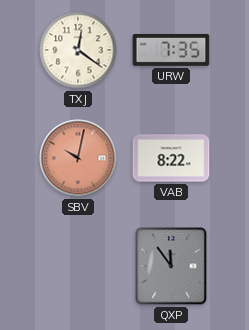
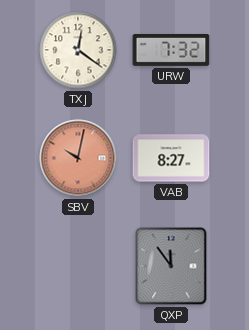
URW: 7:35 -> 7:32
VAB: 8:22 -> 8:27
